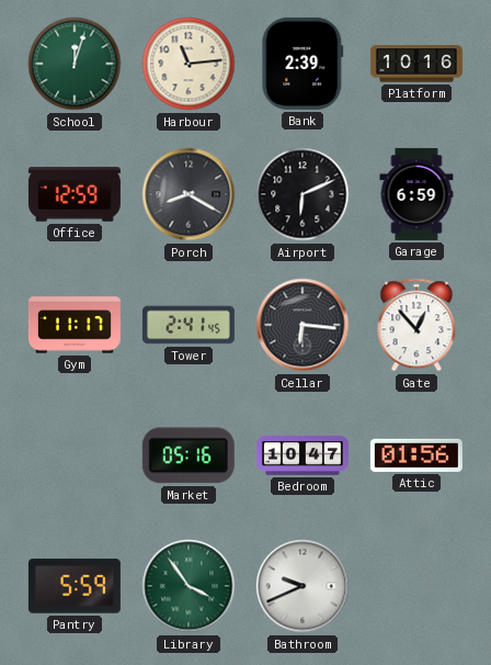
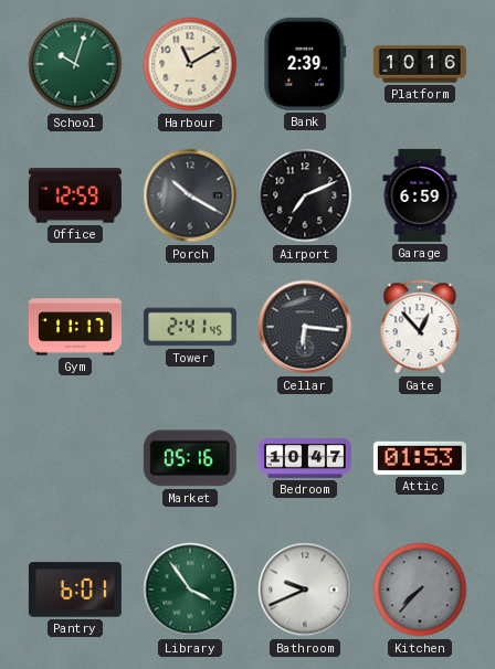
School: 12:03 -> 10:03
Harbour: 11:14 -> 11:10
Porch: 8:20 -> 10:20
Airport: 6:11 -> 7:11
Attic: 01:56 -> 01:53
Pantry: 5:59 -> 6:01
Kitchen: none -> 7:37
